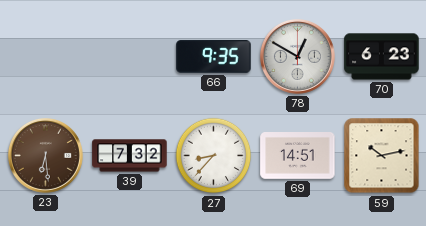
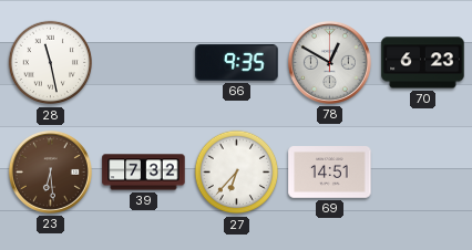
28: none -> 11:28
27: 8:37 -> 6:37
59: 10:13 -> none
